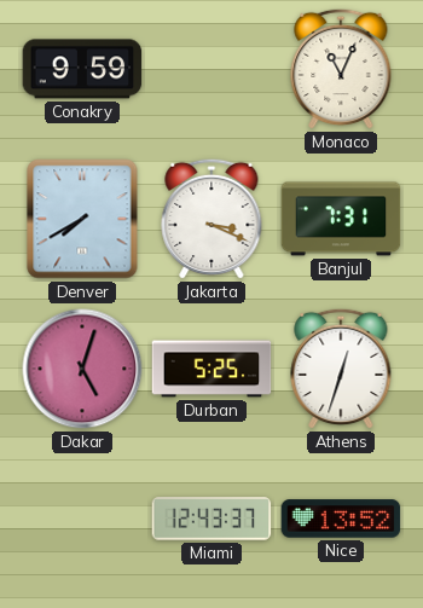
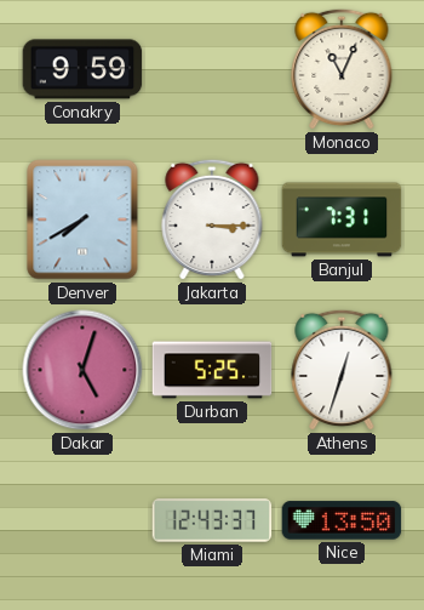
Jakarta: 3:19 -> 3:15
Nice: 13:52 -> 13:50
